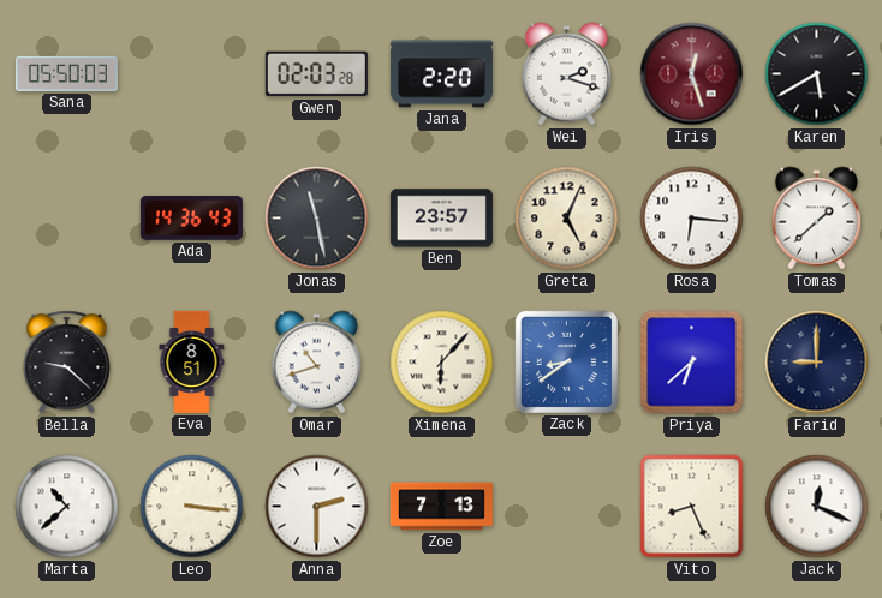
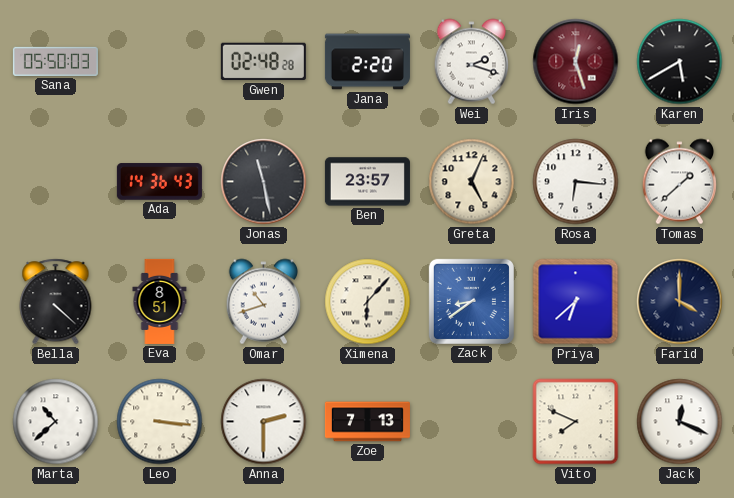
Gwen: 02:03 -> 02:48
Bella: 9:22 -> 4:22
Farid: 9:00 -> 4:00
Vito: 8:26 -> 7:49
